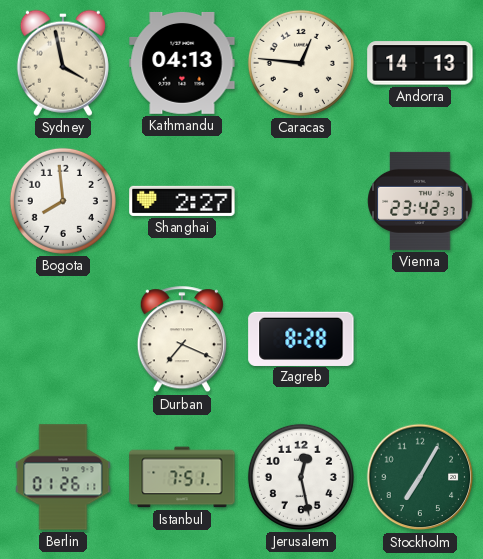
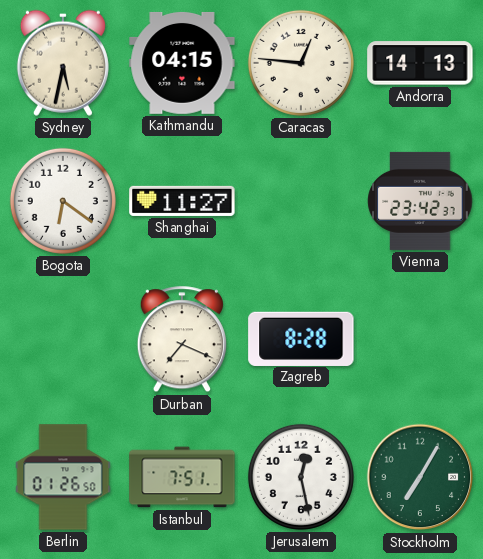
Sydney: 3:58 -> 5:32
Kathmandu: 04:13 -> 04:15
Bogota: 7:59 -> 6:21
Shanghai: 2:27 -> 11:27
Berlin: 01:26:11 -> 01:26:50
